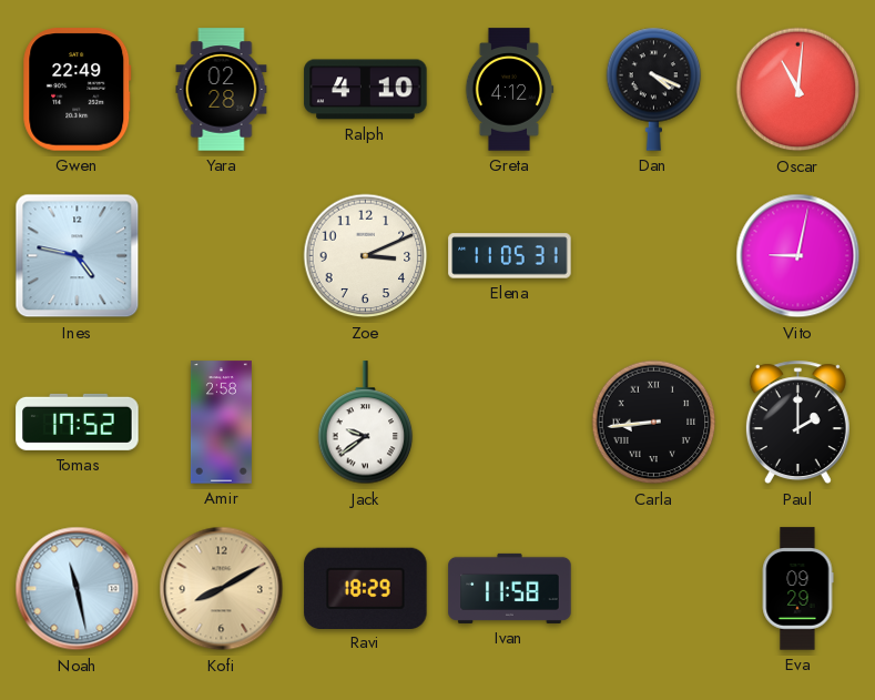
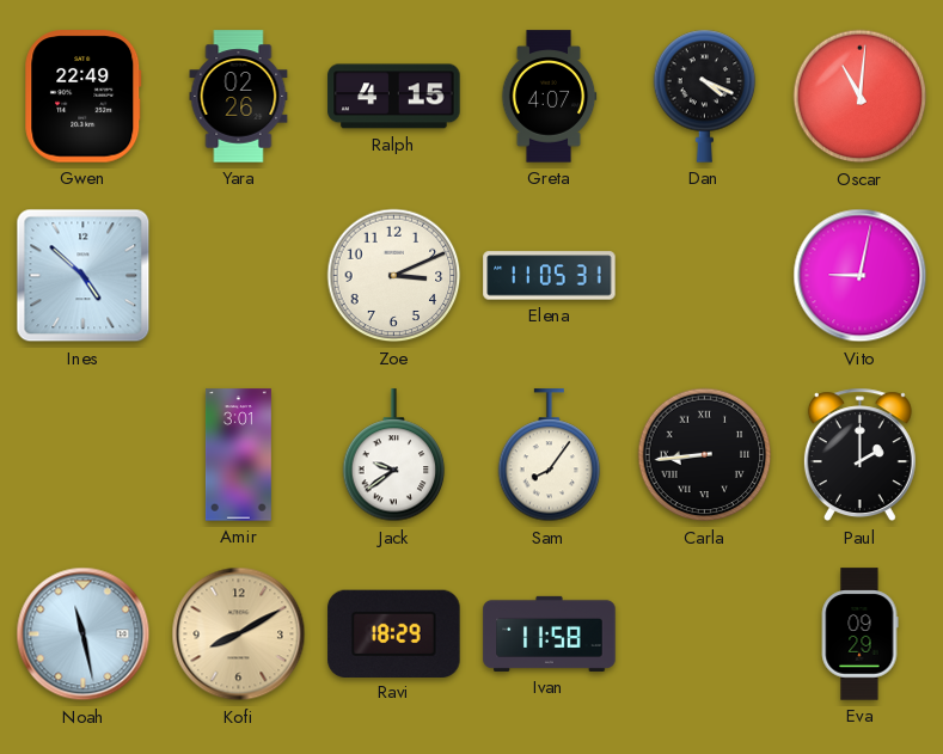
Yara: 02:28 -> 02:26
Ralph: 4:10 -> 4:15
Greta: 4:12 -> 4:07
Ines: 4:47 -> 4:52
Tomas: 17:52 -> none
Amir: 2:58 -> 3:01
Sam: none -> 8:06
